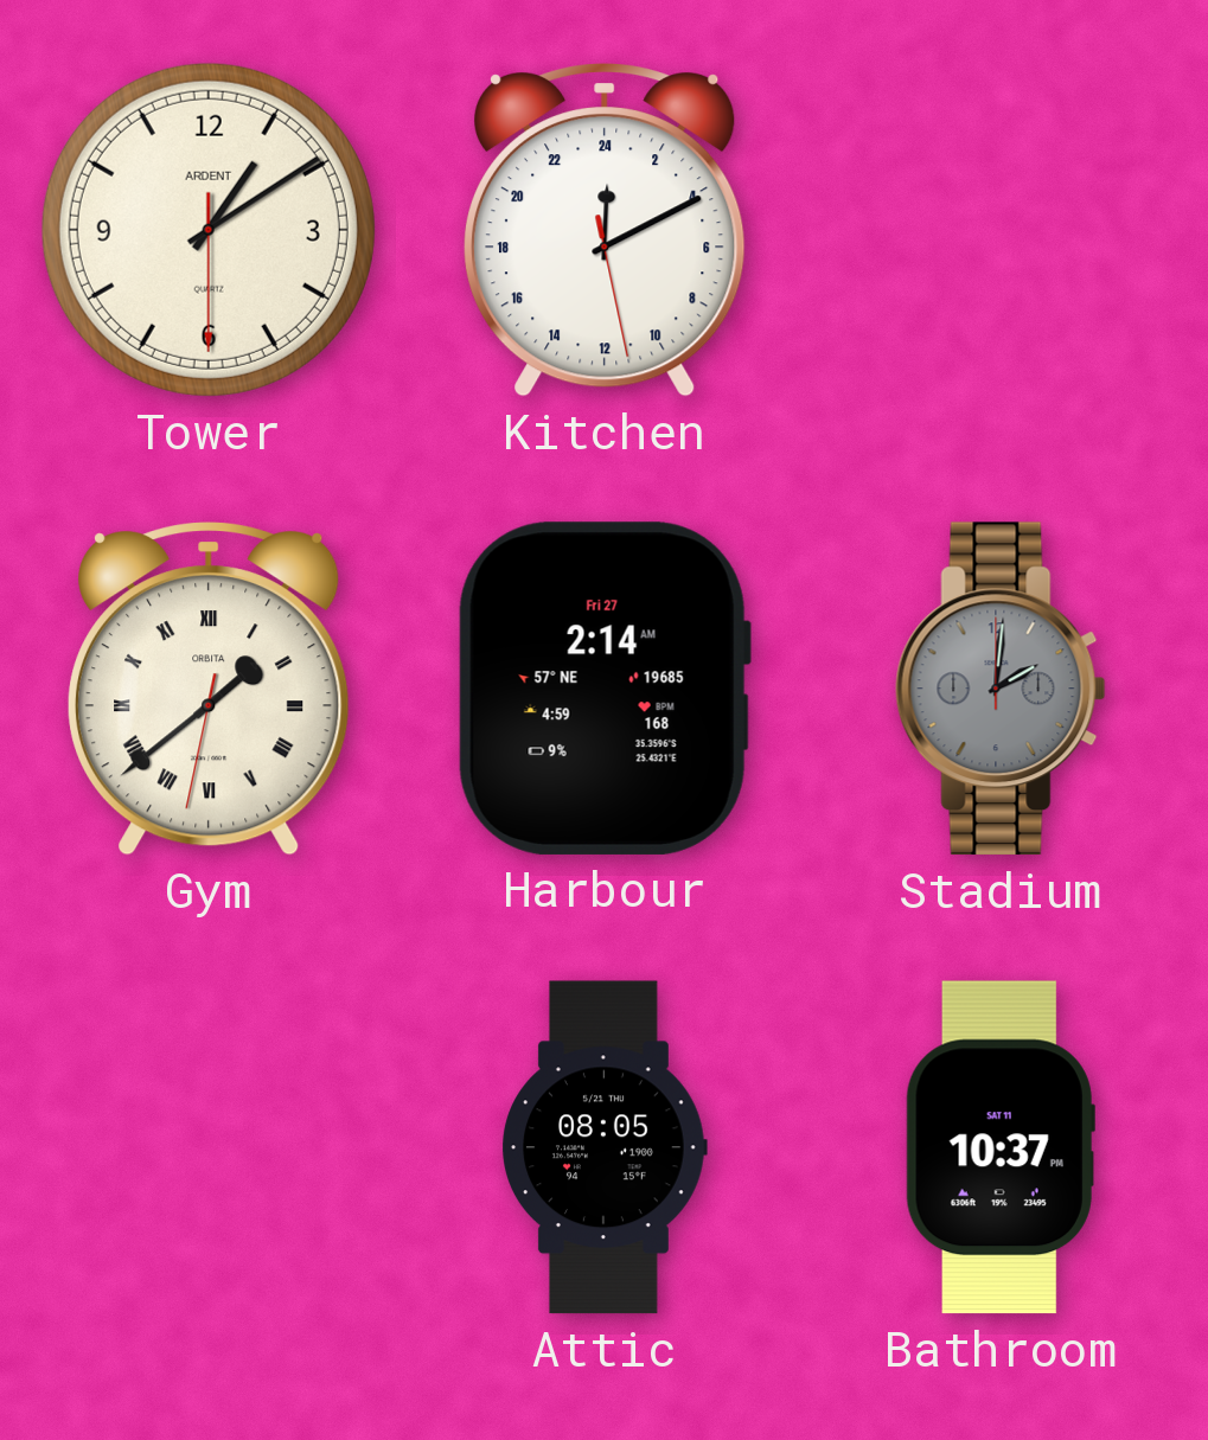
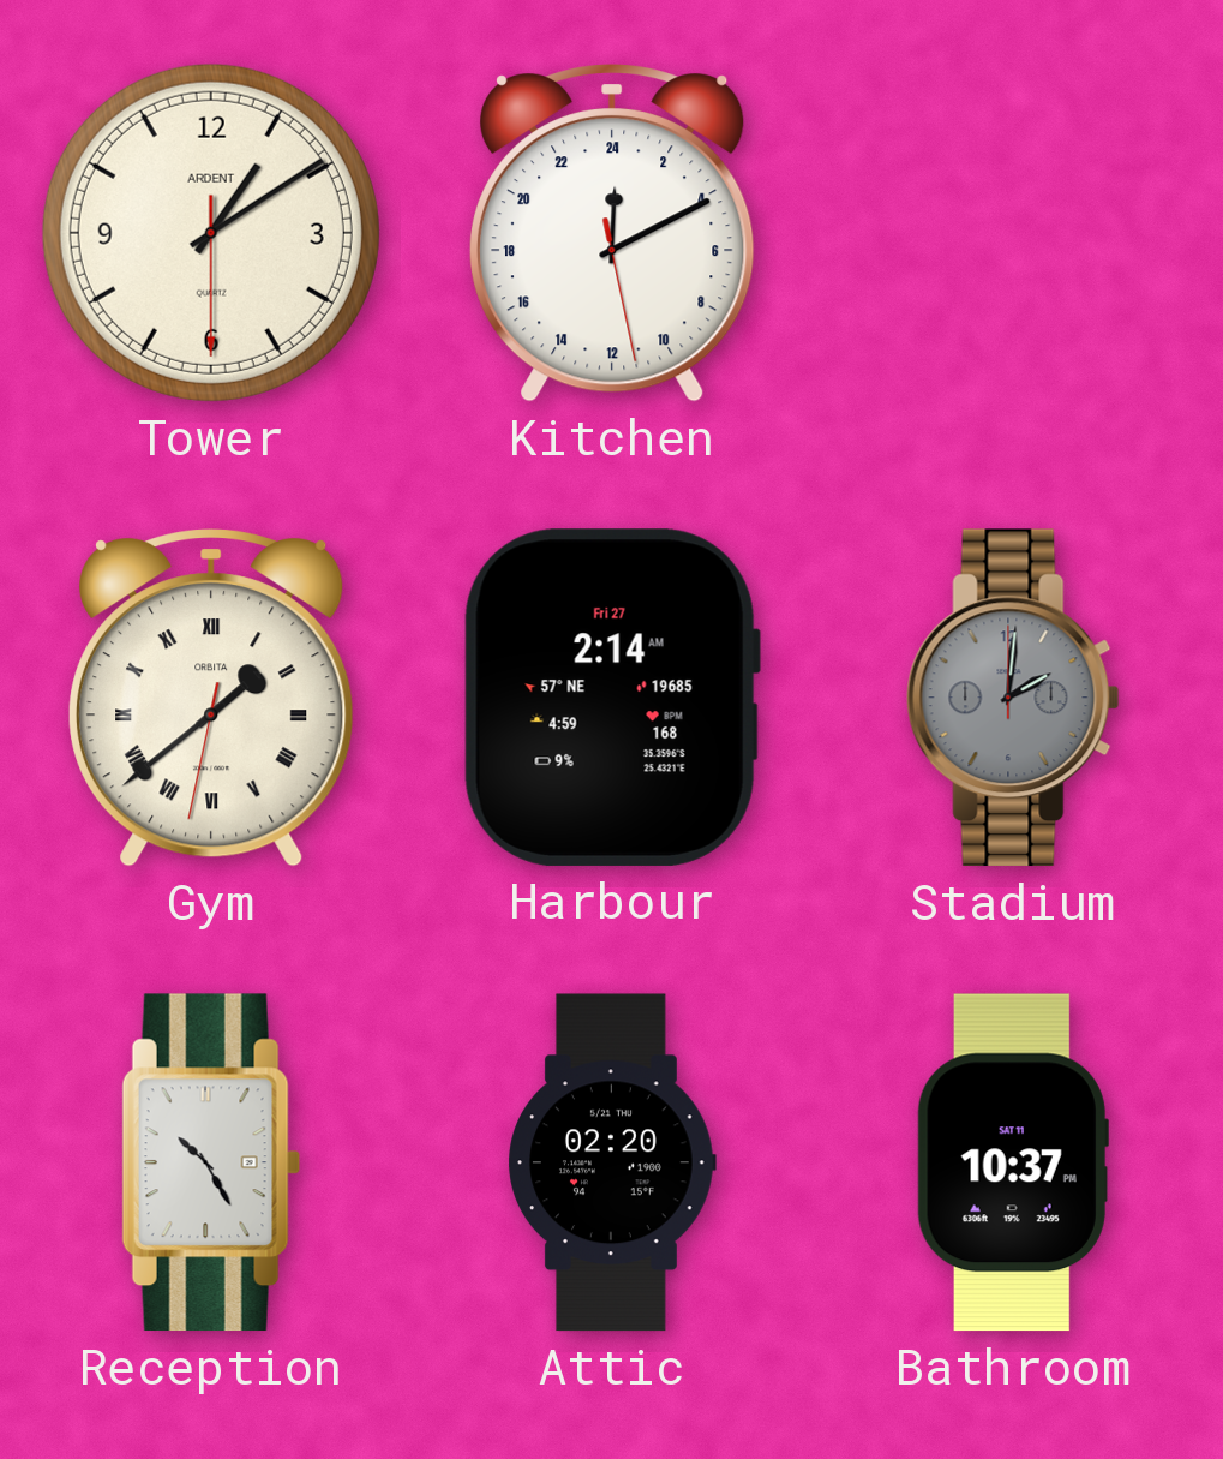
Reception: none -> 10:25
Attic: 08:05 -> 02:20
